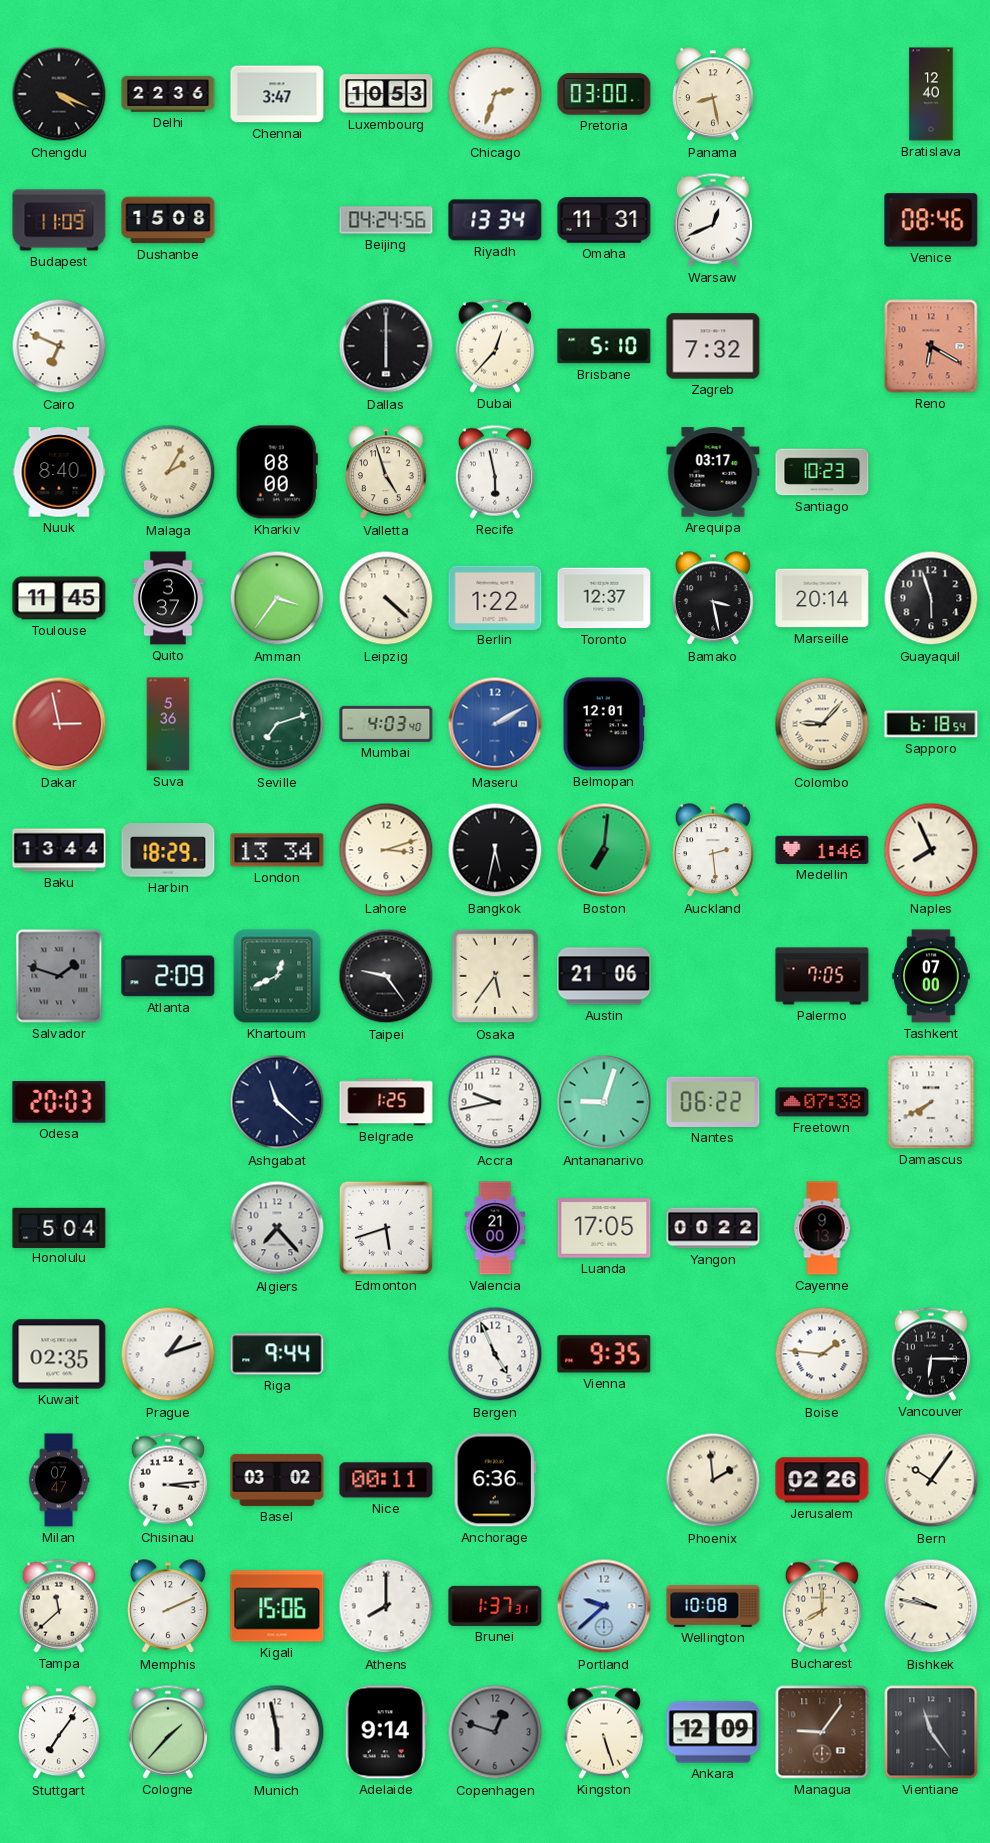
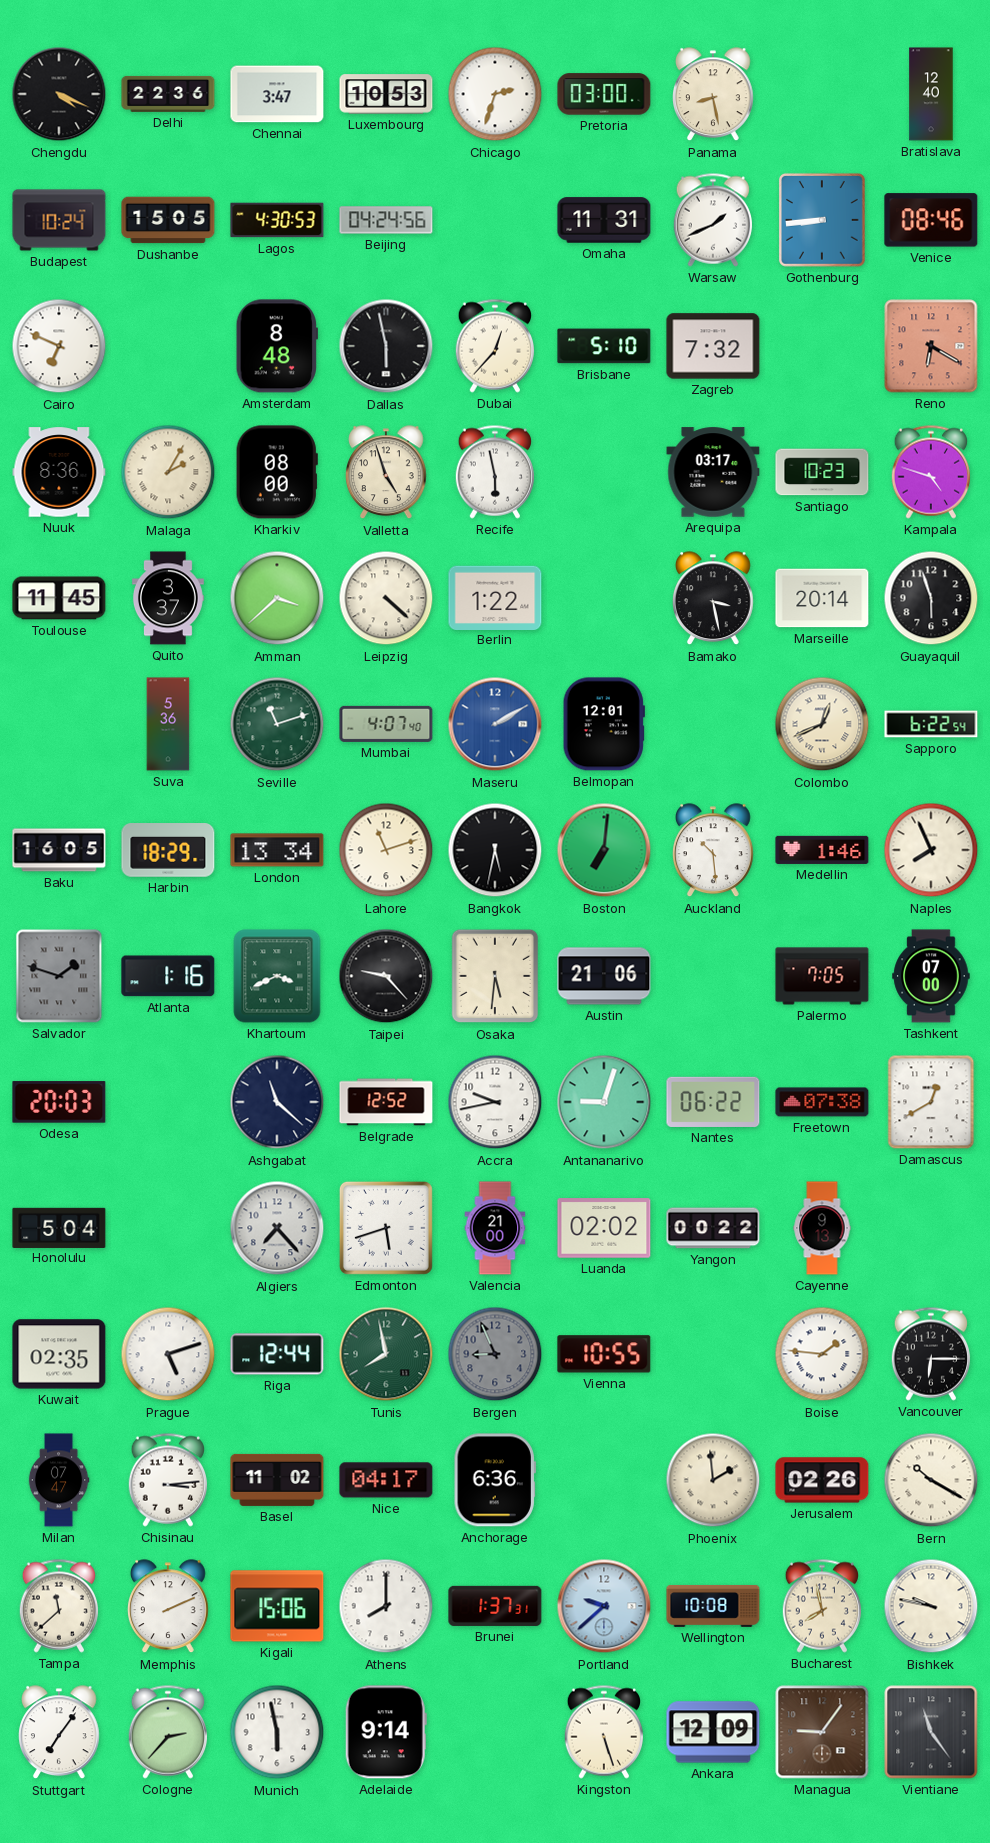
Budapest: 11:09 -> 10:24
Dushanbe: 15:08 -> 15:05
Lagos: none -> 4:30
Riyadh: 13:34 -> none
Warsaw: 12:41 -> 1:41
Gothenburg: none -> 8:44
Amsterdam: none -> 8:48
Dallas: 6:00 -> 5:58
Nuuk: 8:40 -> 8:36
Kampala: none -> 4:48
Amman: 3:36 -> 3:38
Toronto: 12:37 -> none
Dakar: 2:58 -> none
Seville: 7:12 -> 11:12
Mumbai: 4:03 -> 4:07
Colombo: 9:07 -> 12:41
Sapporo: 6:18 -> 6:22
Baku: 13:44 -> 16:05
Lahore: 3:12 -> 11:12
Auckland: 2:29 -> 10:29
Atlanta: 2:09 -> 1:16
Khartoum: 12:41 -> 3:41
Taipei: 9:24 -> 9:23
Osaka: 5:36 -> 5:31
Belgrade: 1:25 -> 12:52
Damascus: 7:40 -> 12:40
Luanda: 17:05 -> 02:02
Prague: 1:12 -> 5:12
Riga: 9:44 -> 12:44
Tunis: none -> 7:58
Bergen: 4:56 -> 8:56
Bergen dial: white -> grey
Vienna: 9:35 -> 10:55
Basel: 03:02 -> 11:02
Nice: 00:11 -> 04:17
Bern: 10:06 -> 10:20
Bucharest: 8:00 -> 7:58
Cologne: 1:37 -> 2:37
Copenhagen: 12:48 -> none
